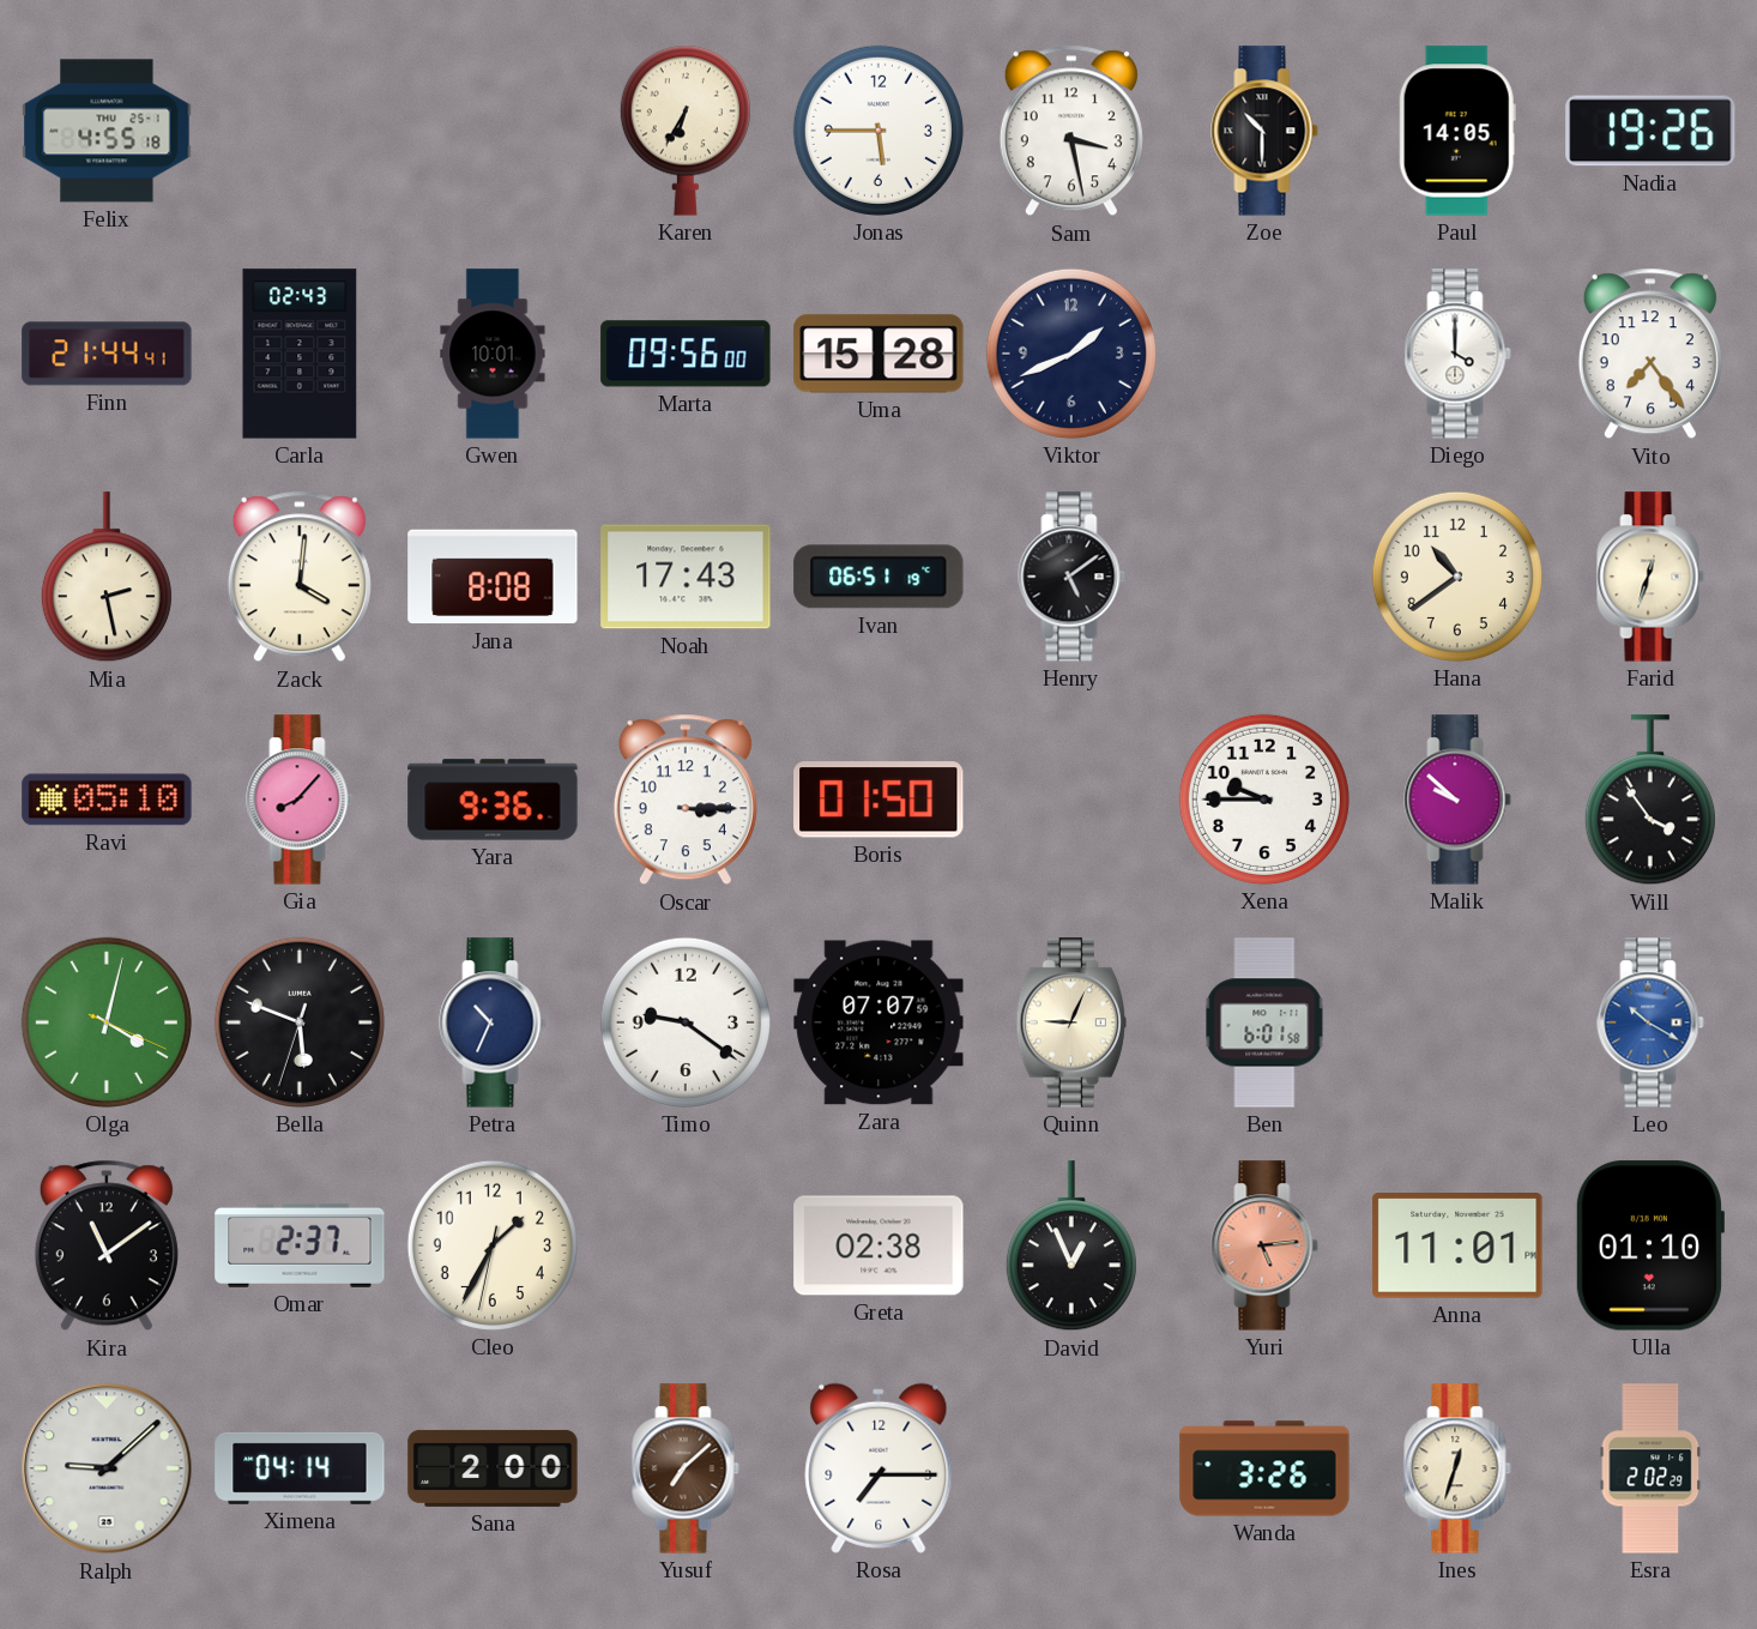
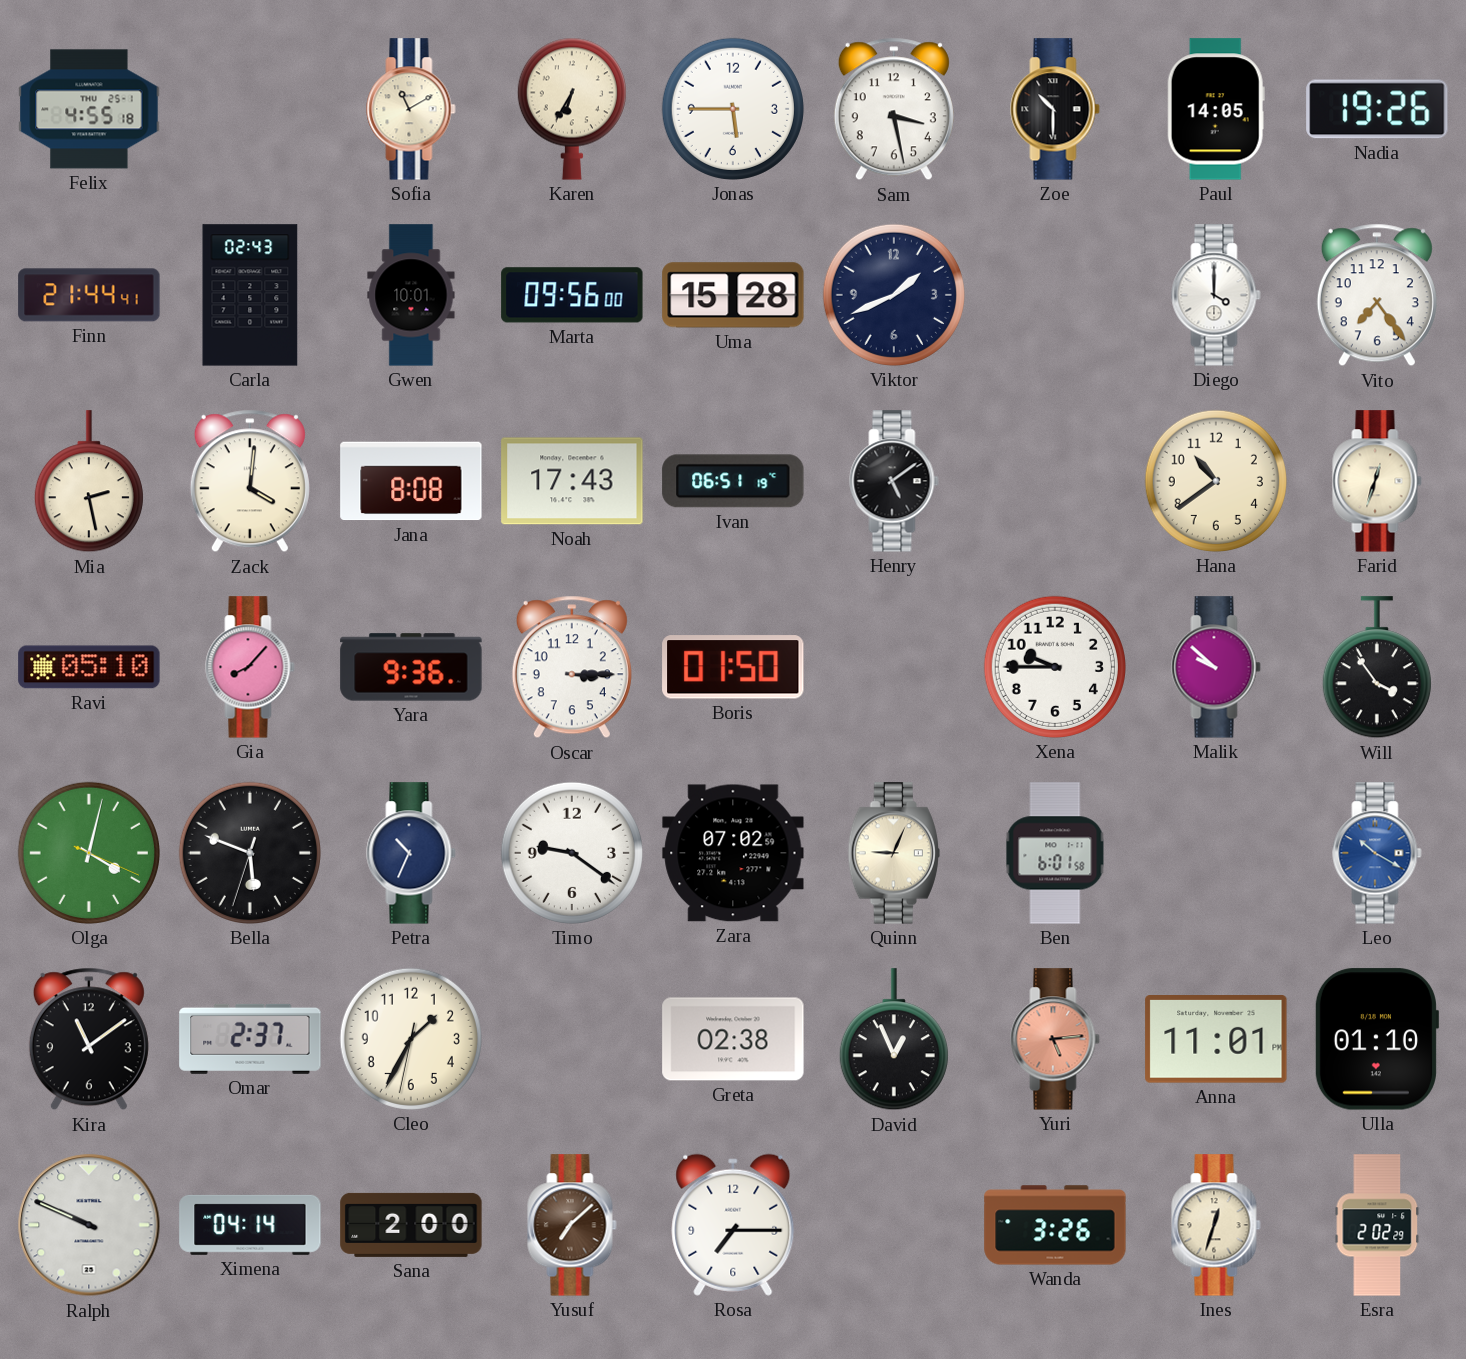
Sofia: none -> 11:10
Zara: 07:07 -> 07:02
Ralph: 9:08 -> 9:49
